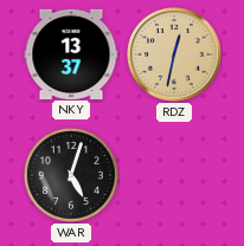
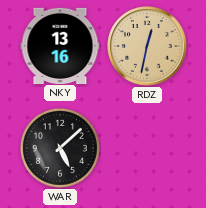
NKY: 13:37 -> 13:16
WAR: 5:03 -> 5:08
